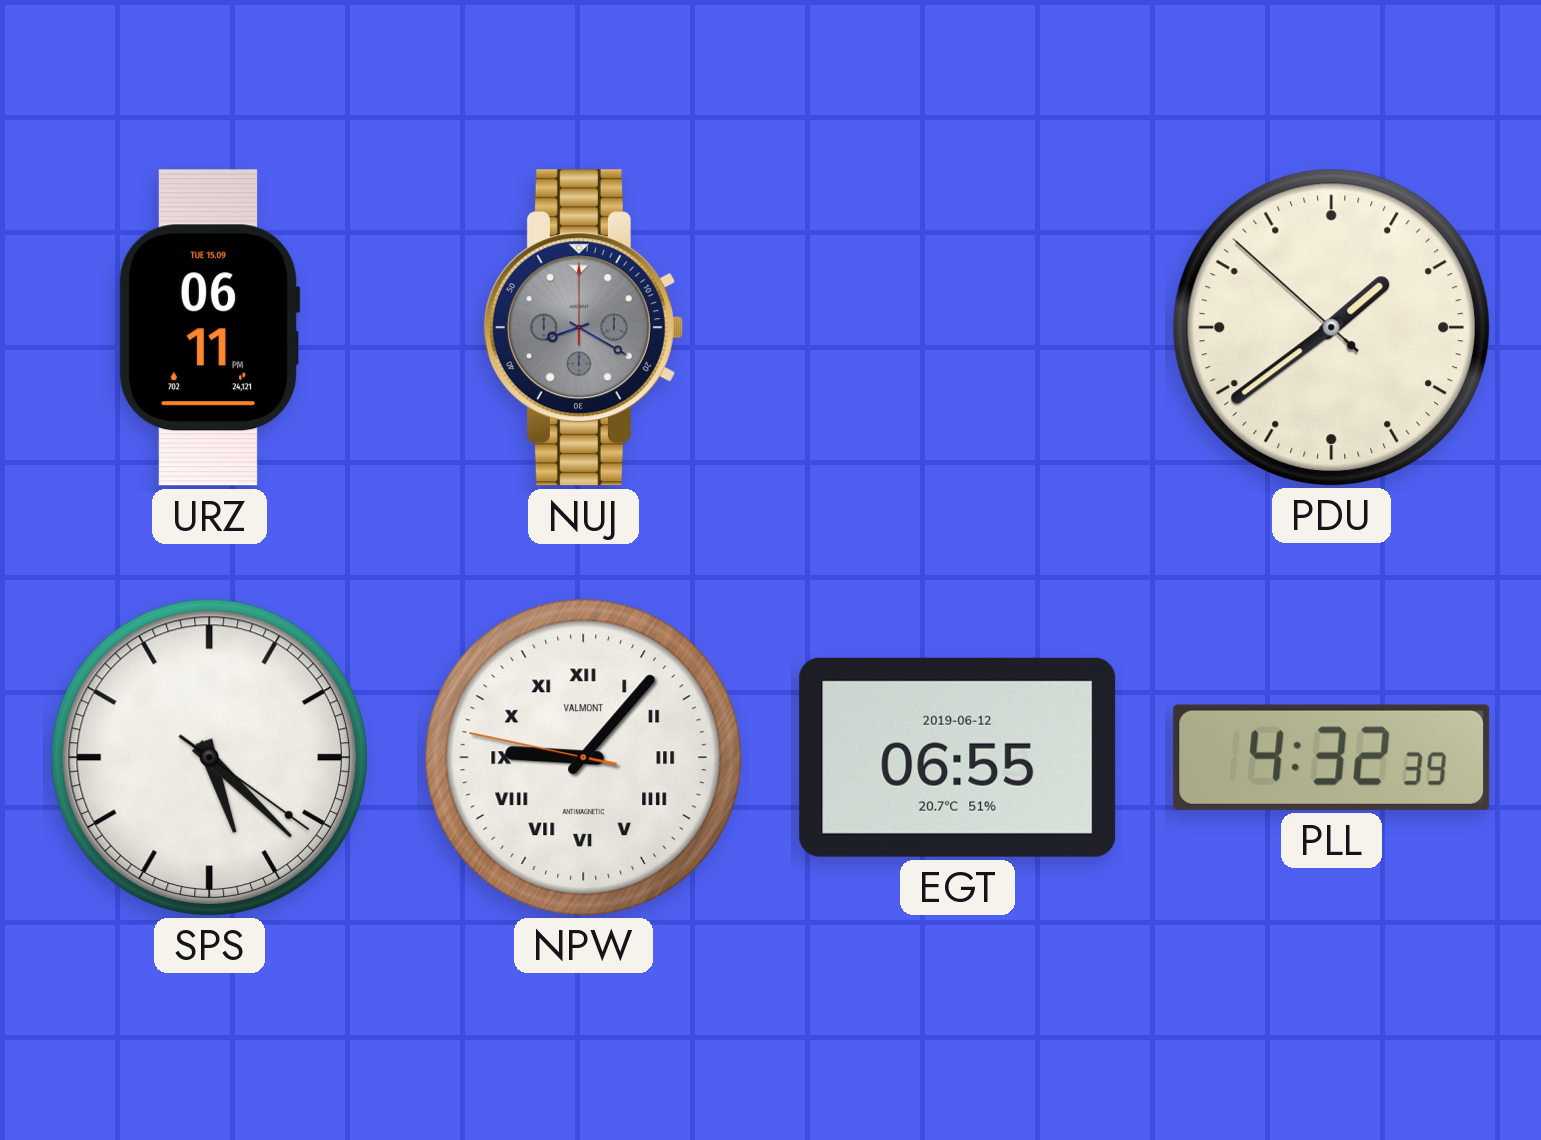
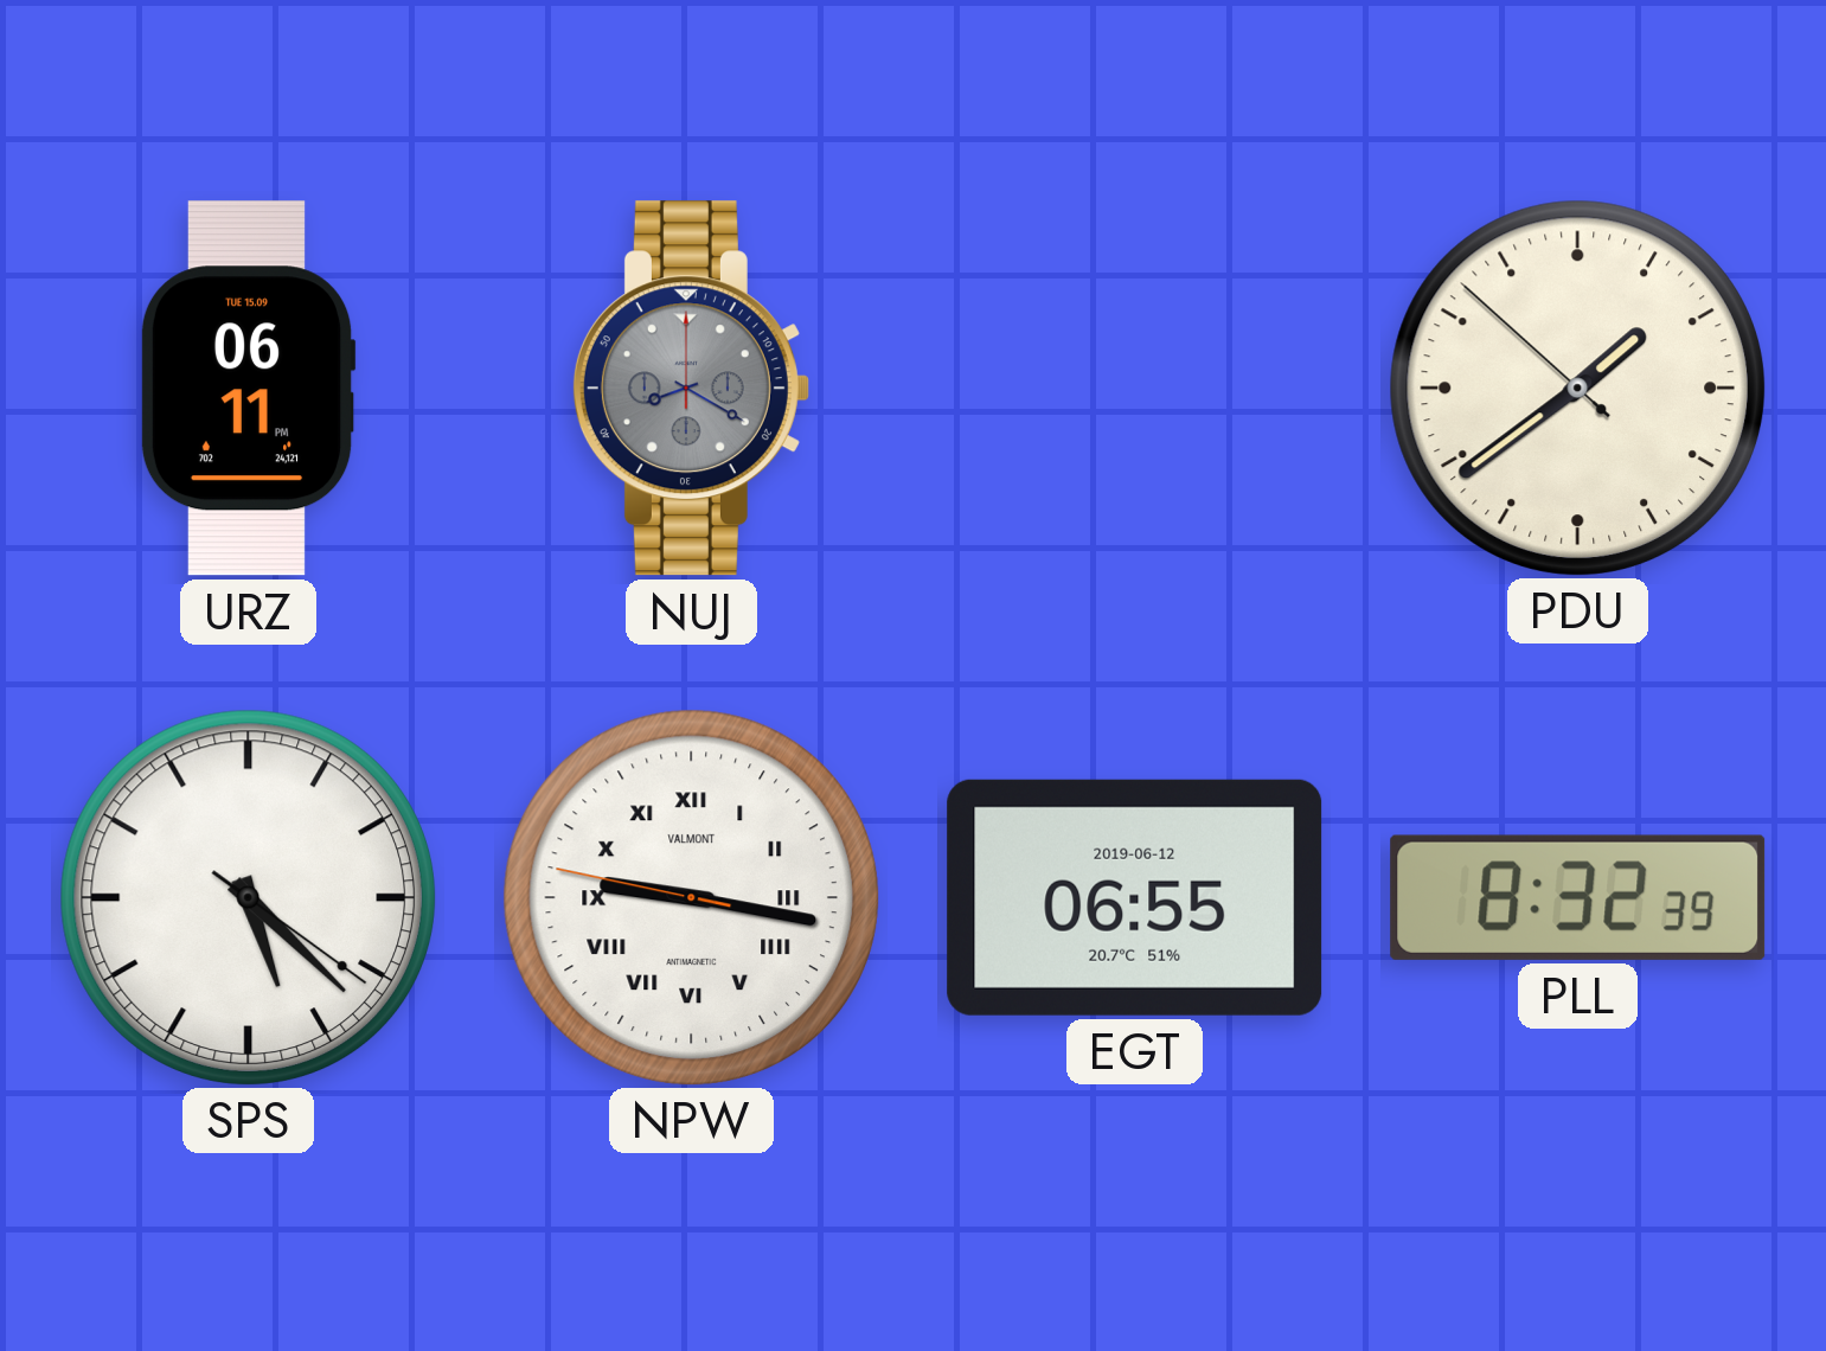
NPW: 9:06 -> 9:16
PLL: 4:32 -> 8:32
